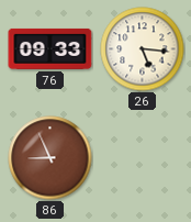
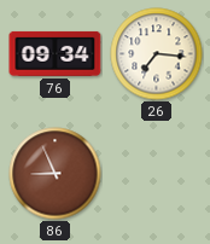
76: 09:33 -> 09:34
26: 5:16 -> 7:16
